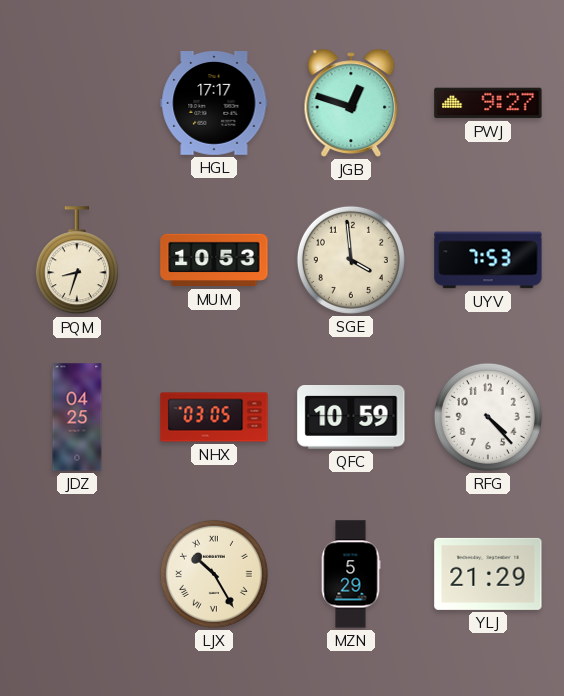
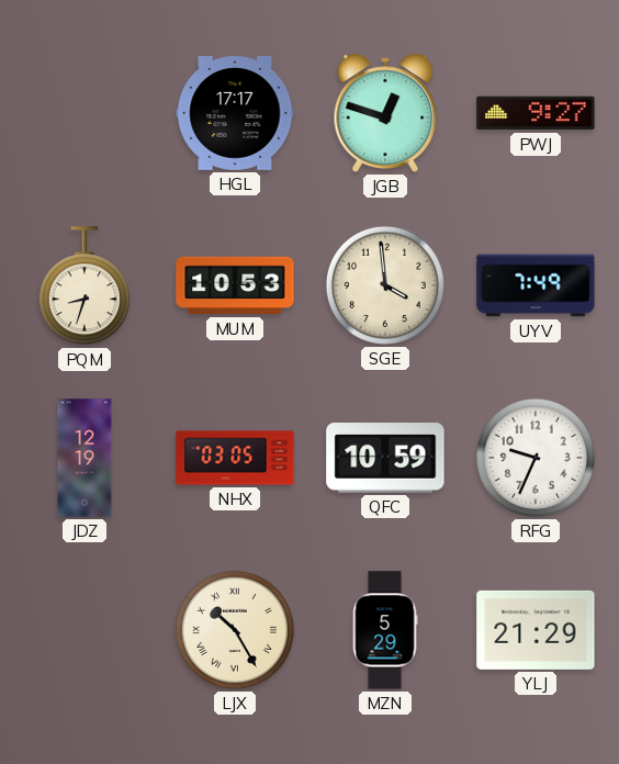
UYV: 7:53 -> 7:49
JDZ: 04:25 -> 12:19
RFG: 4:23 -> 9:34
